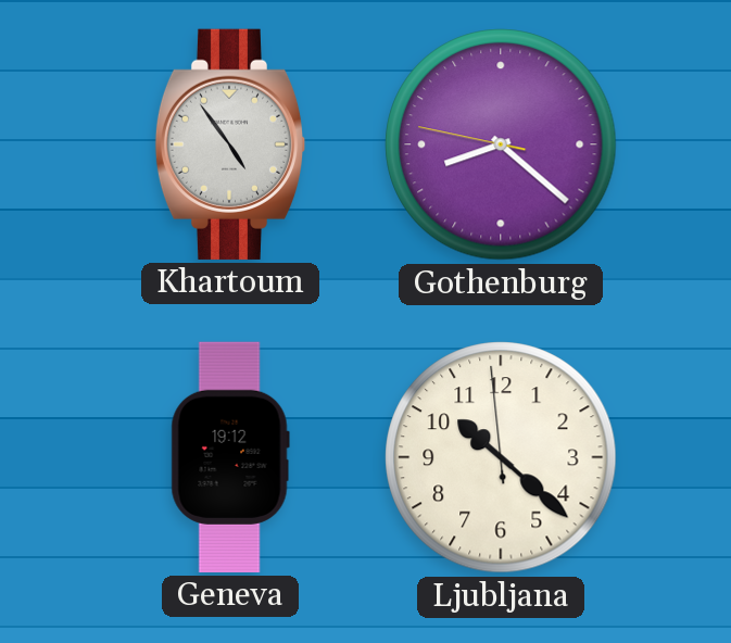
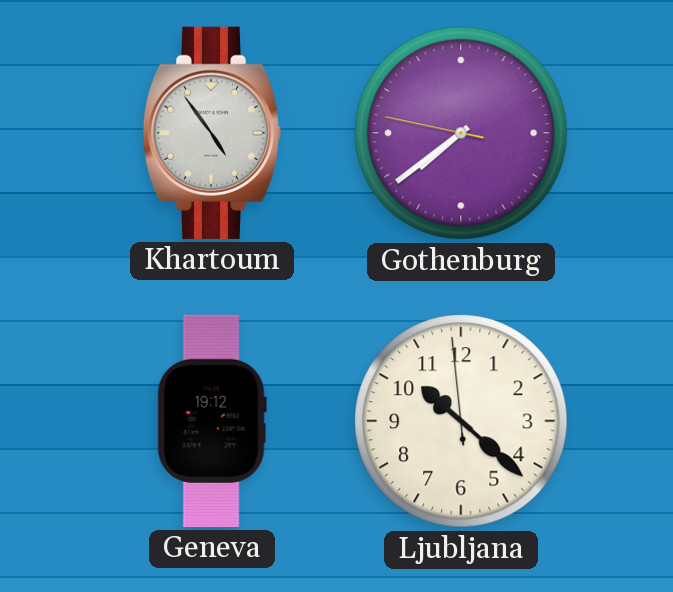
Gothenburg: 8:21 -> 7:38
